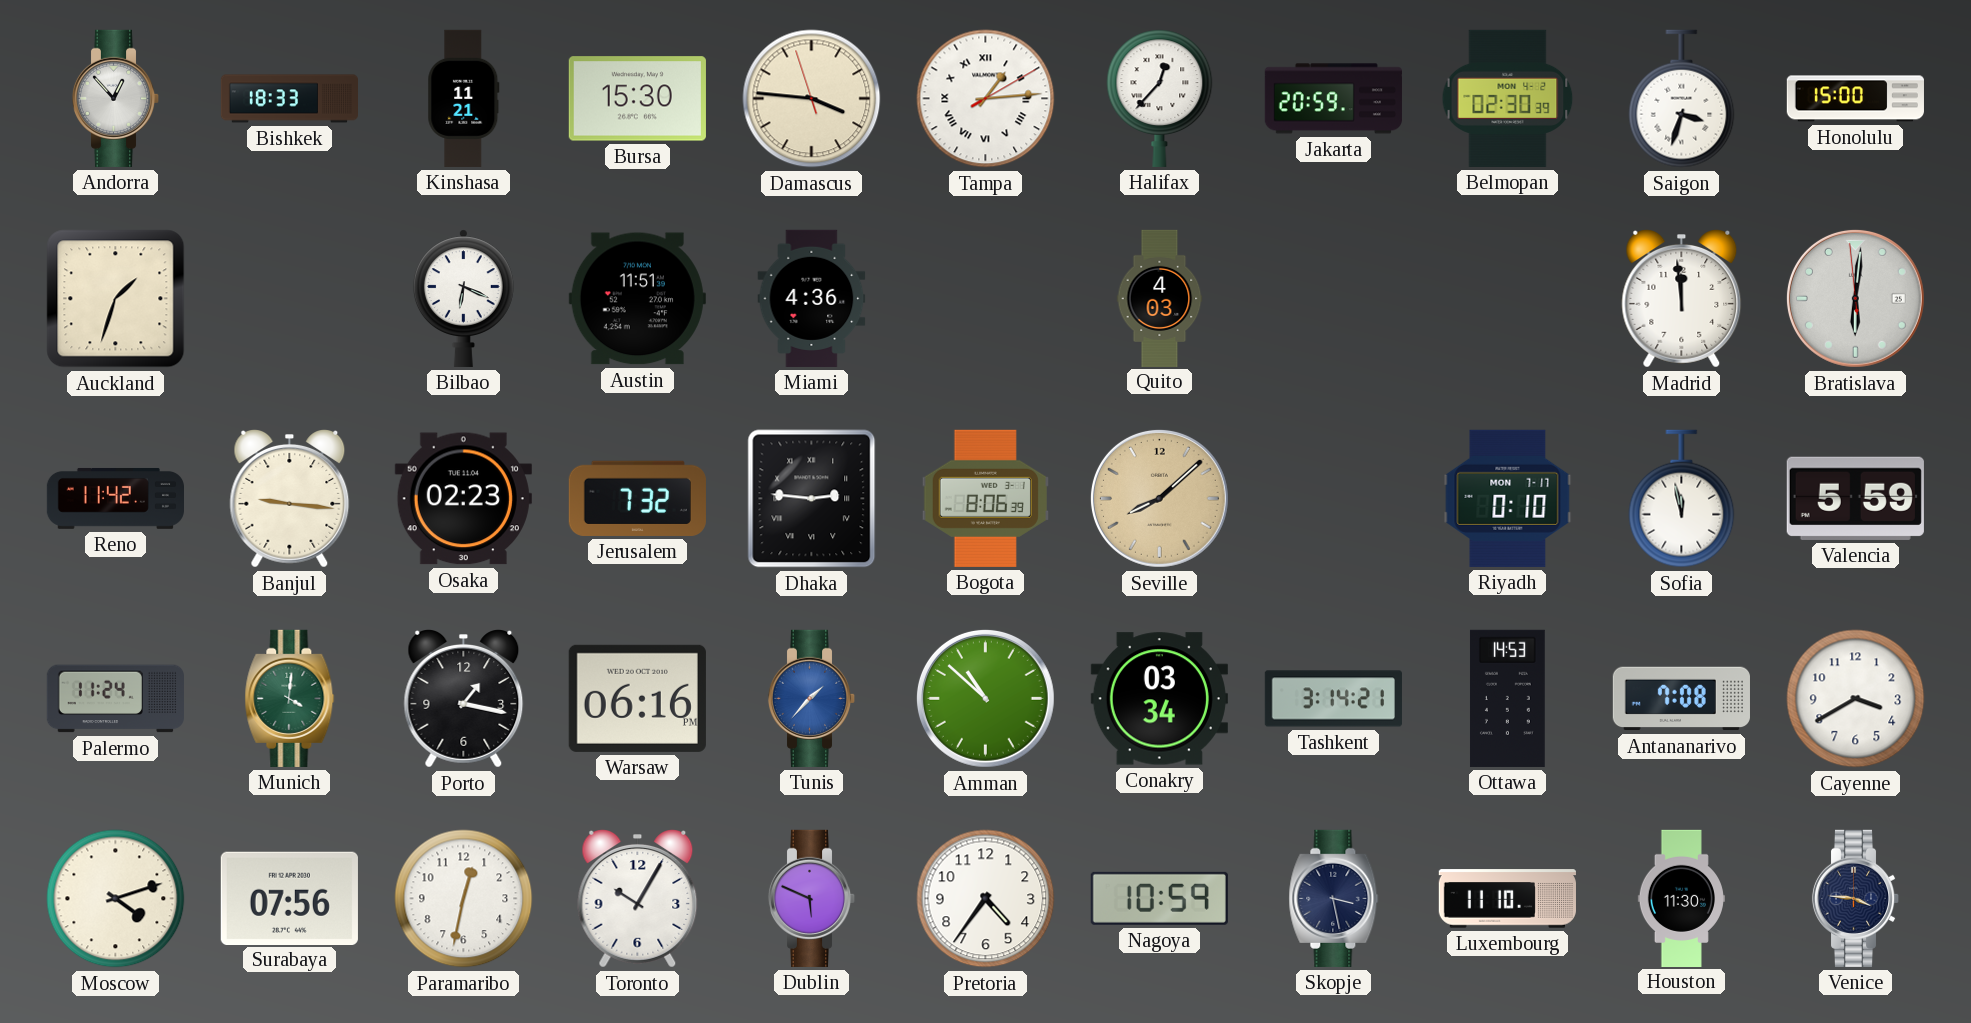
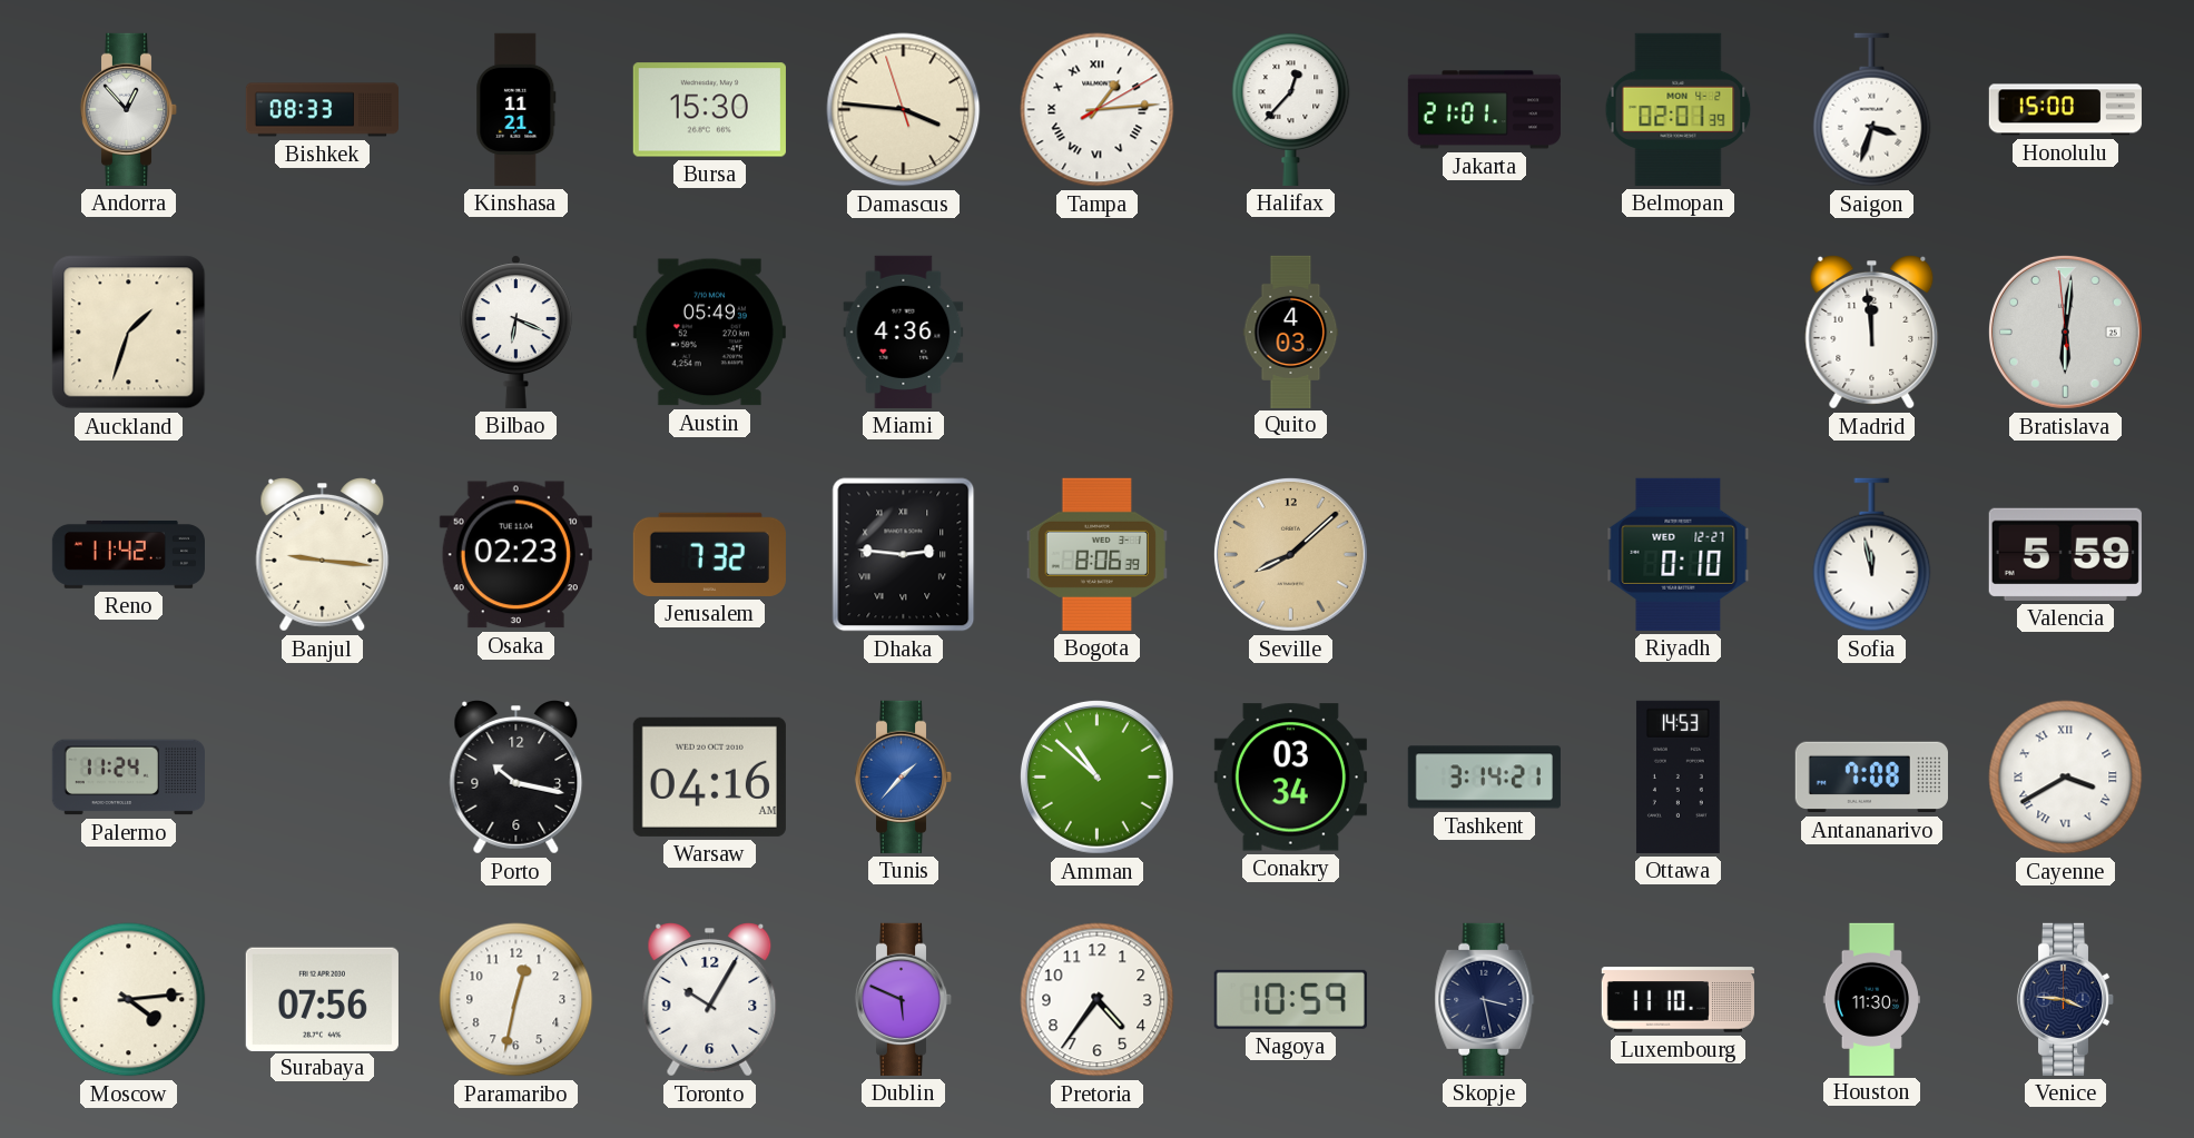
Bishkek: 18:33 -> 08:33
Jakarta: 20:59 -> 21:01
Belmopan: 02:30 -> 02:01
Austin: 11:51 -> 05:49
Riyadh date: MON 7-17 -> WED 12-27
Munich: 4:01 -> none
Porto: 1:17 -> 10:17
Warsaw: 06:16 -> 04:16
Cayenne numerals: Arabic -> Roman
Moscow: 4:12 -> 4:14
